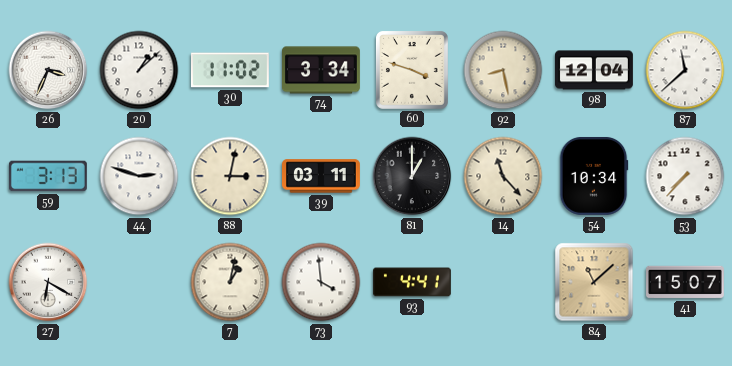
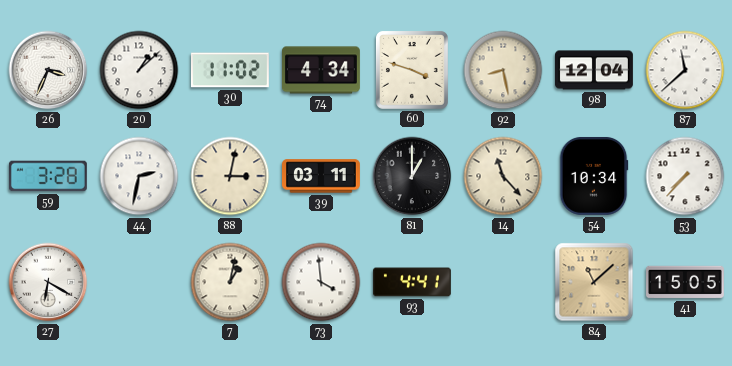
74: 3:34 -> 4:34
59: 3:13 -> 3:28
44: 2:48 -> 2:32
41: 15:07 -> 15:05
